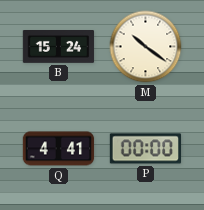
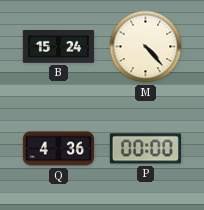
M: 10:21 -> 4:23
Q: 4:41 -> 4:36
